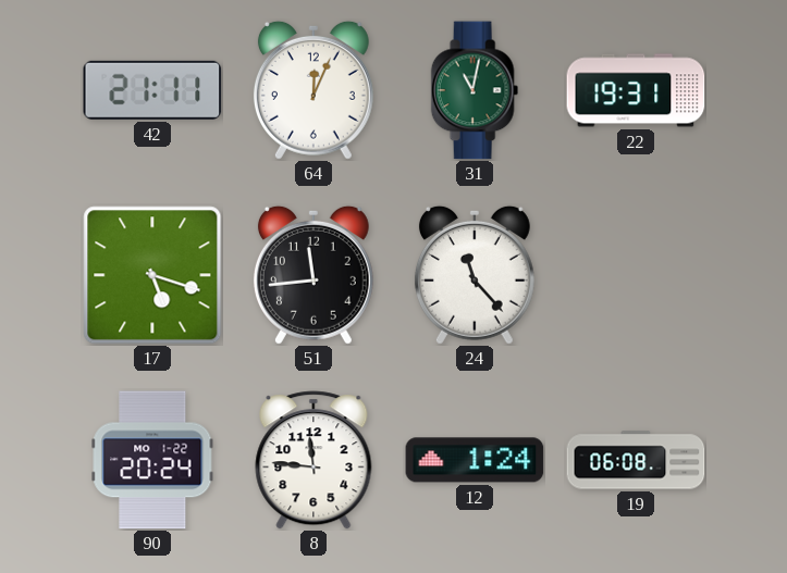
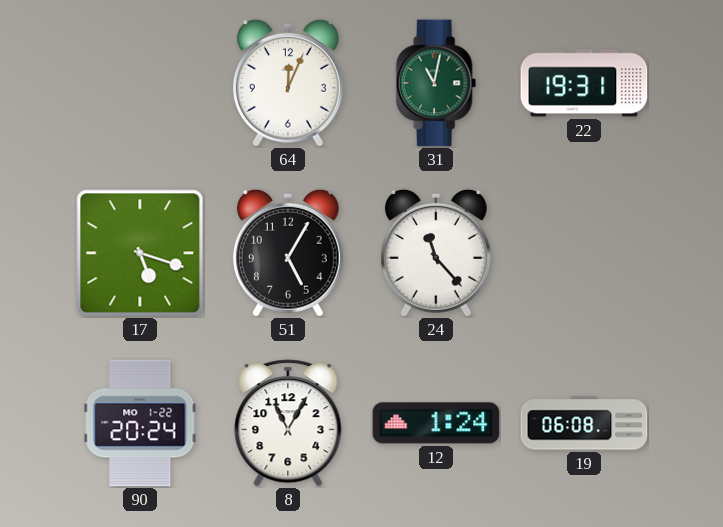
42: 21:11 -> none
51: 11:44 -> 5:05
8: 11:46 -> 11:05
